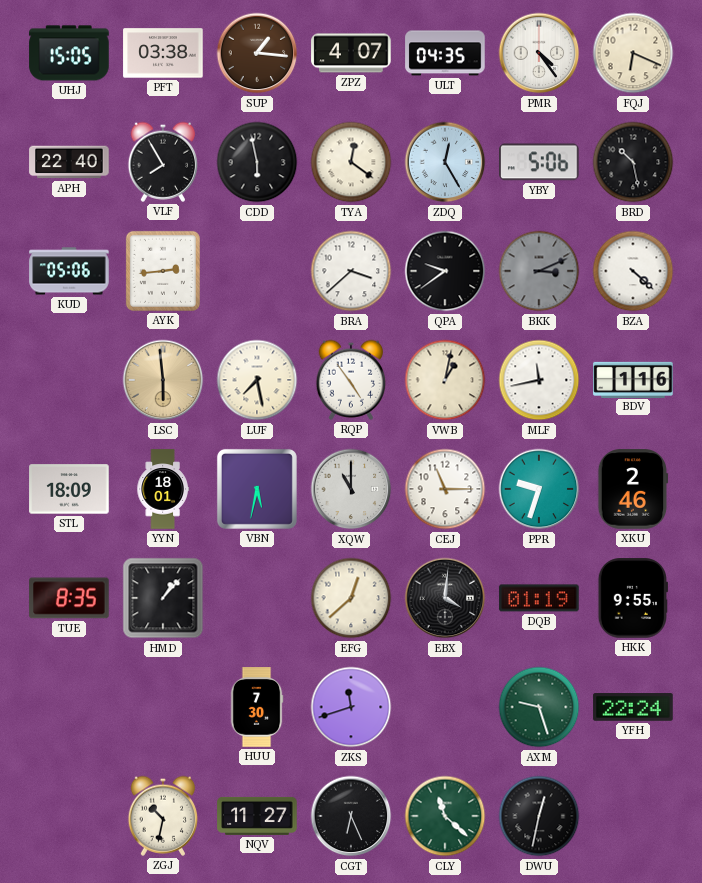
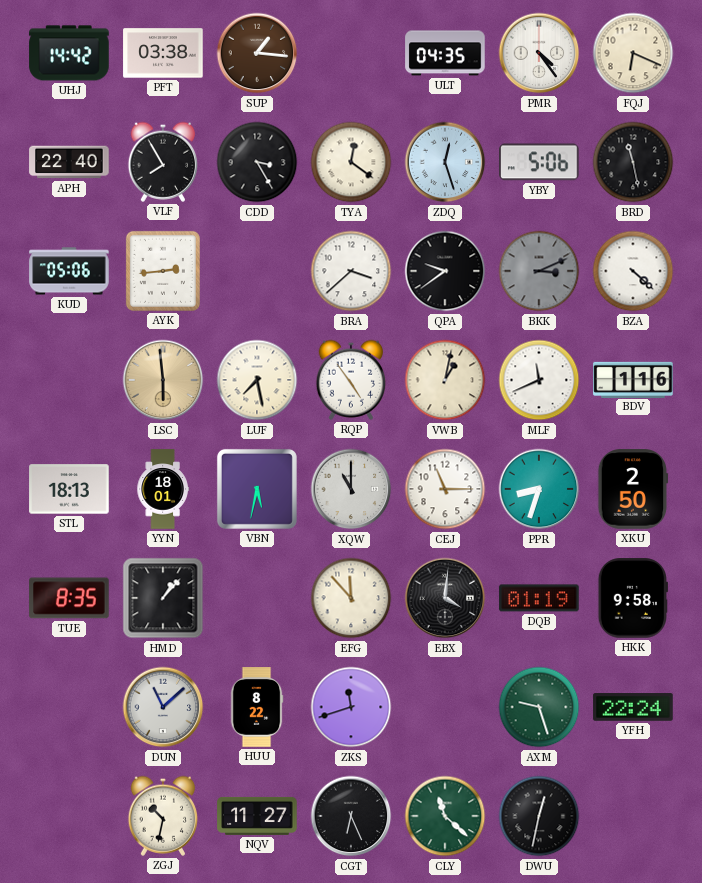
UHJ: 15:05 -> 14:42
ZPZ: 4:07 -> none
CDD: 5:58 -> 3:25
ZDQ: 12:25 -> 12:27
BRD: 10:28 -> 11:28
MLF: 11:43 -> 11:41
STL: 18:09 -> 18:13
PPR: 9:33 -> 8:33
XKU: 2:46 -> 2:50
EFG: 12:38 -> 11:53
HKK: 9:55 -> 9:58
DUN: none -> 11:08
HUU: 7:30 -> 8:22
